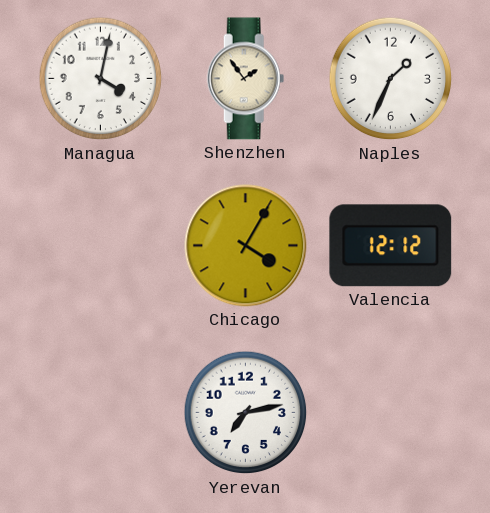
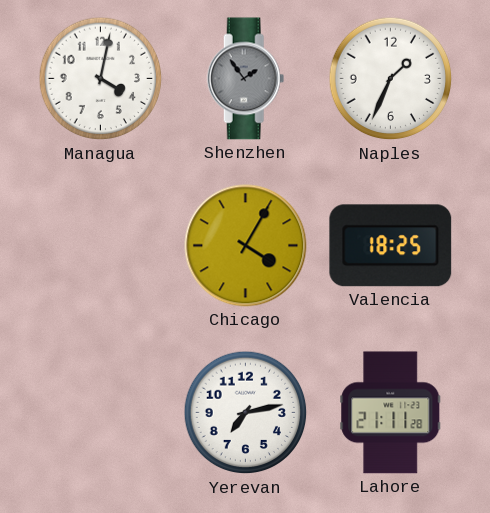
Shenzhen dial: cream -> grey
Valencia: 12:12 -> 18:25
Lahore: none -> 21:11
